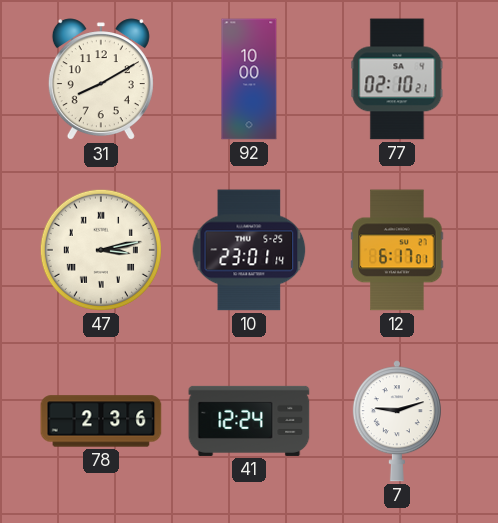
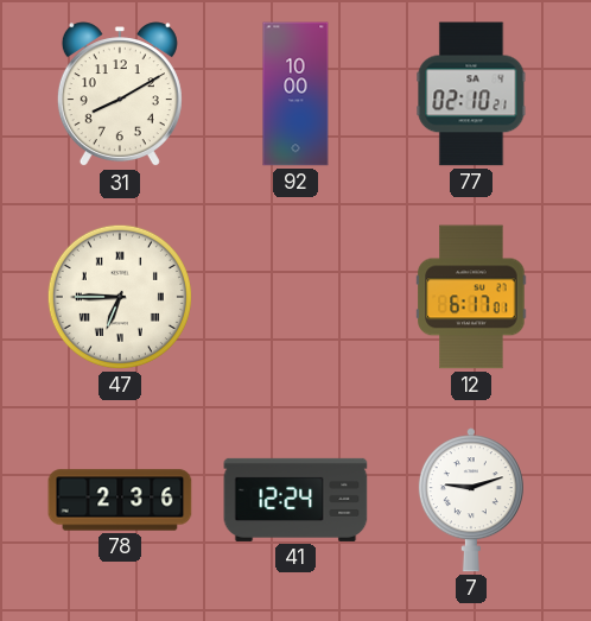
47: 3:13 -> 6:45
10: 23:01 -> none
